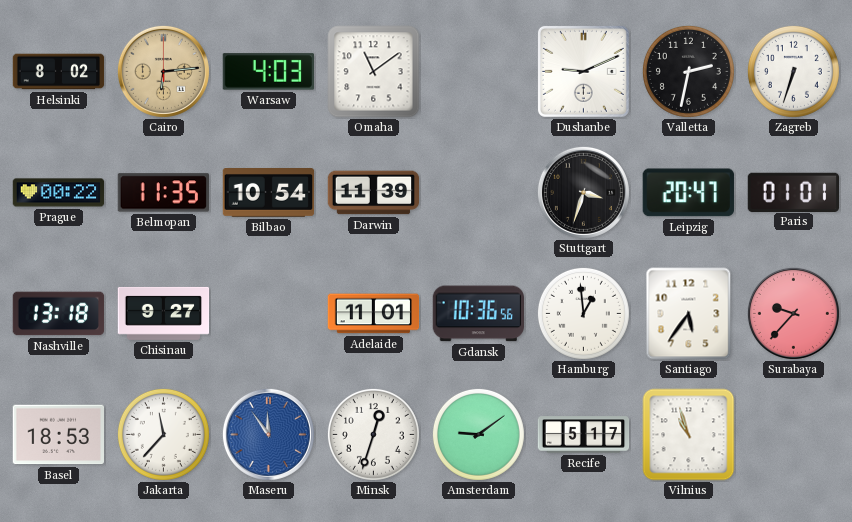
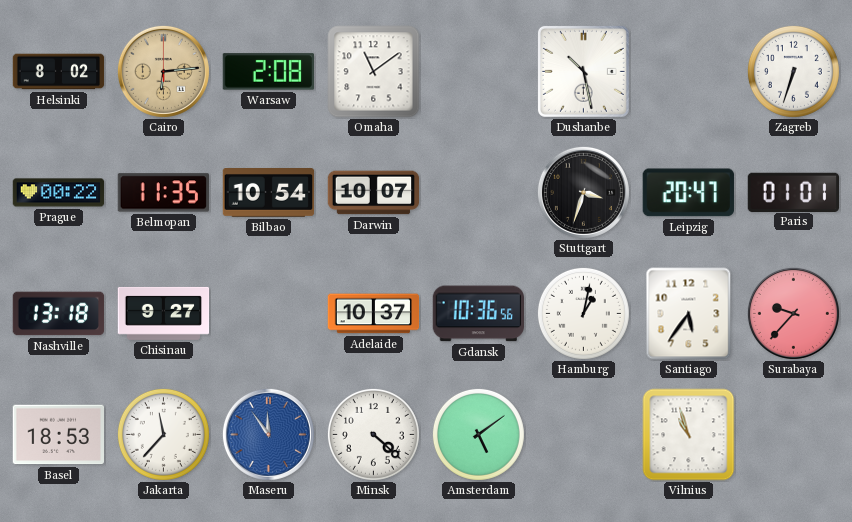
Warsaw: 4:03 -> 2:08
Dushanbe: 9:11 -> 10:28
Valletta: 2:32 -> none
Darwin: 11:39 -> 10:07
Adelaide: 11:01 -> 10:37
Hamburg: 12:59 -> 1:02
Minsk: 12:33 -> 4:22
Amsterdam: 9:09 -> 5:09
Recife: 5:17 -> none
